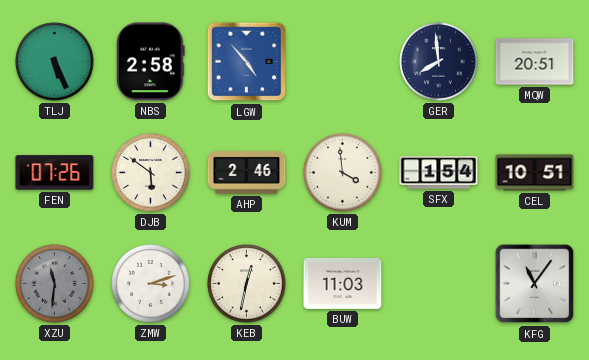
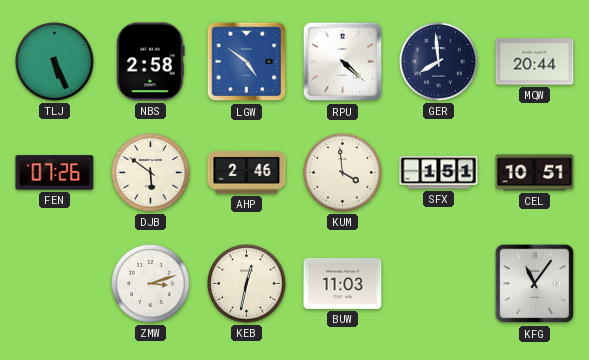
LGW: 4:53 -> 4:51
RPU: none -> 4:22
MQW: 20:51 -> 20:44
SFX: 1:54 -> 1:51
XZU: 11:31 -> none
